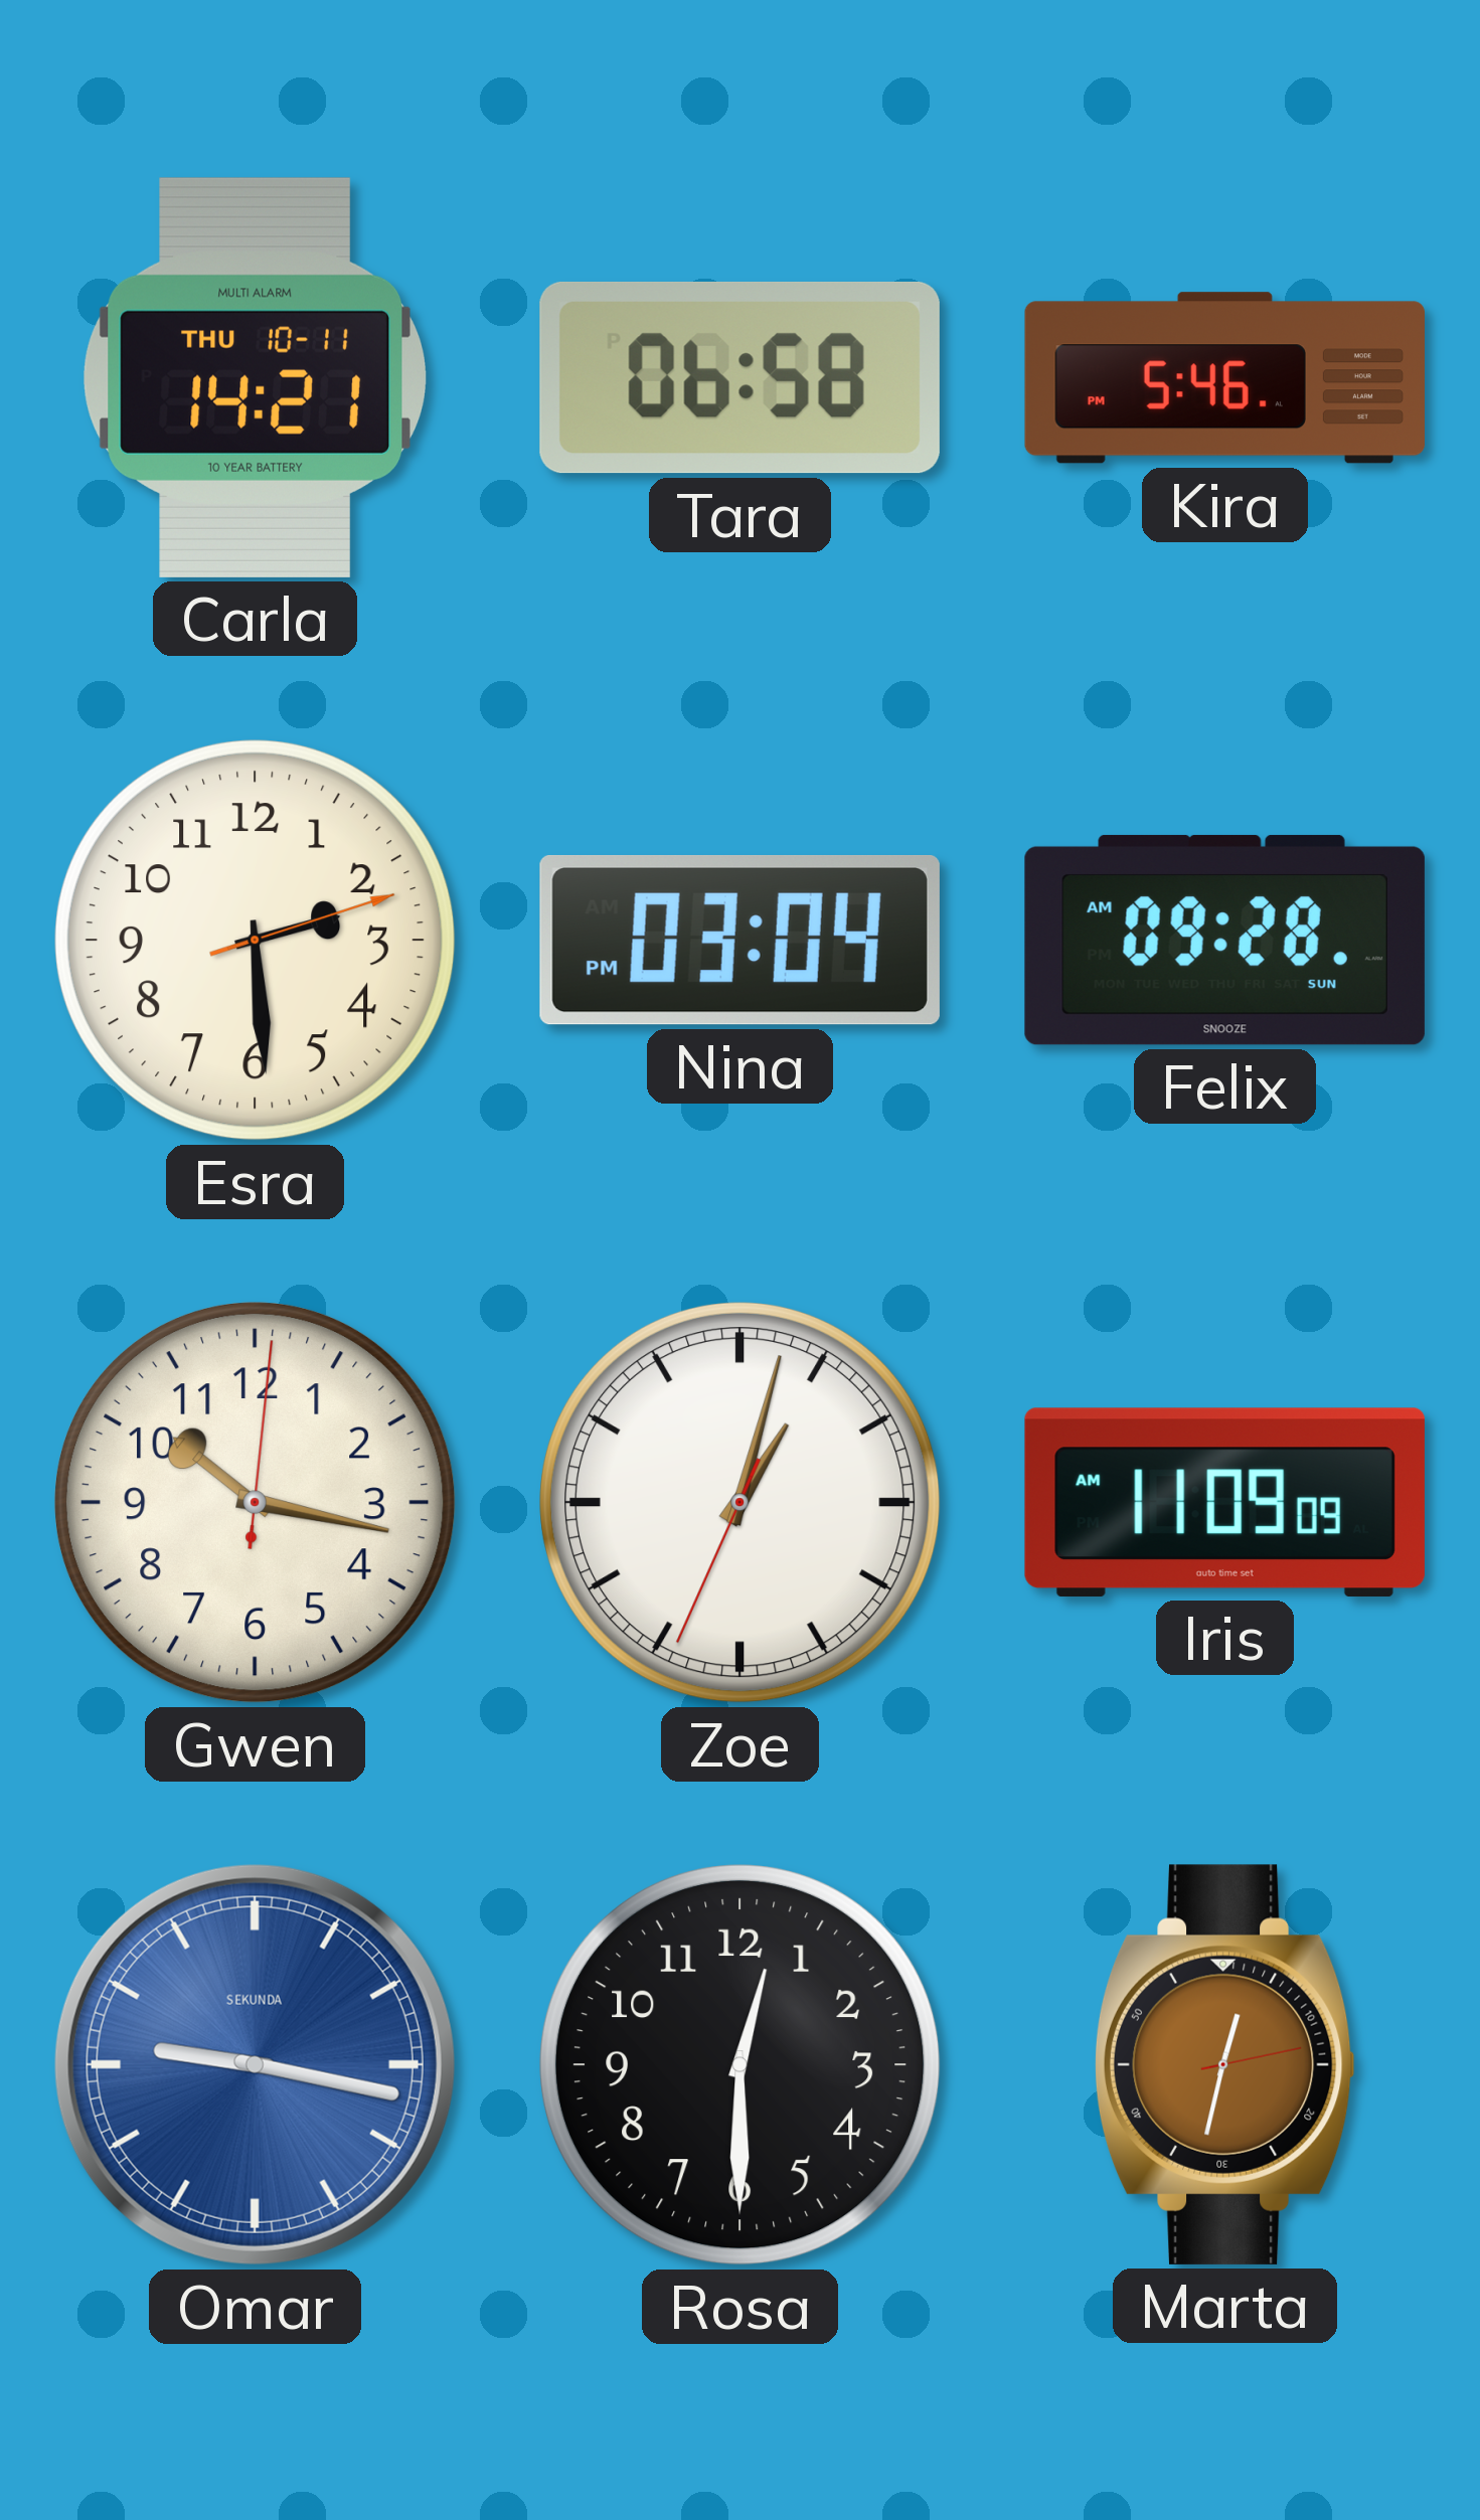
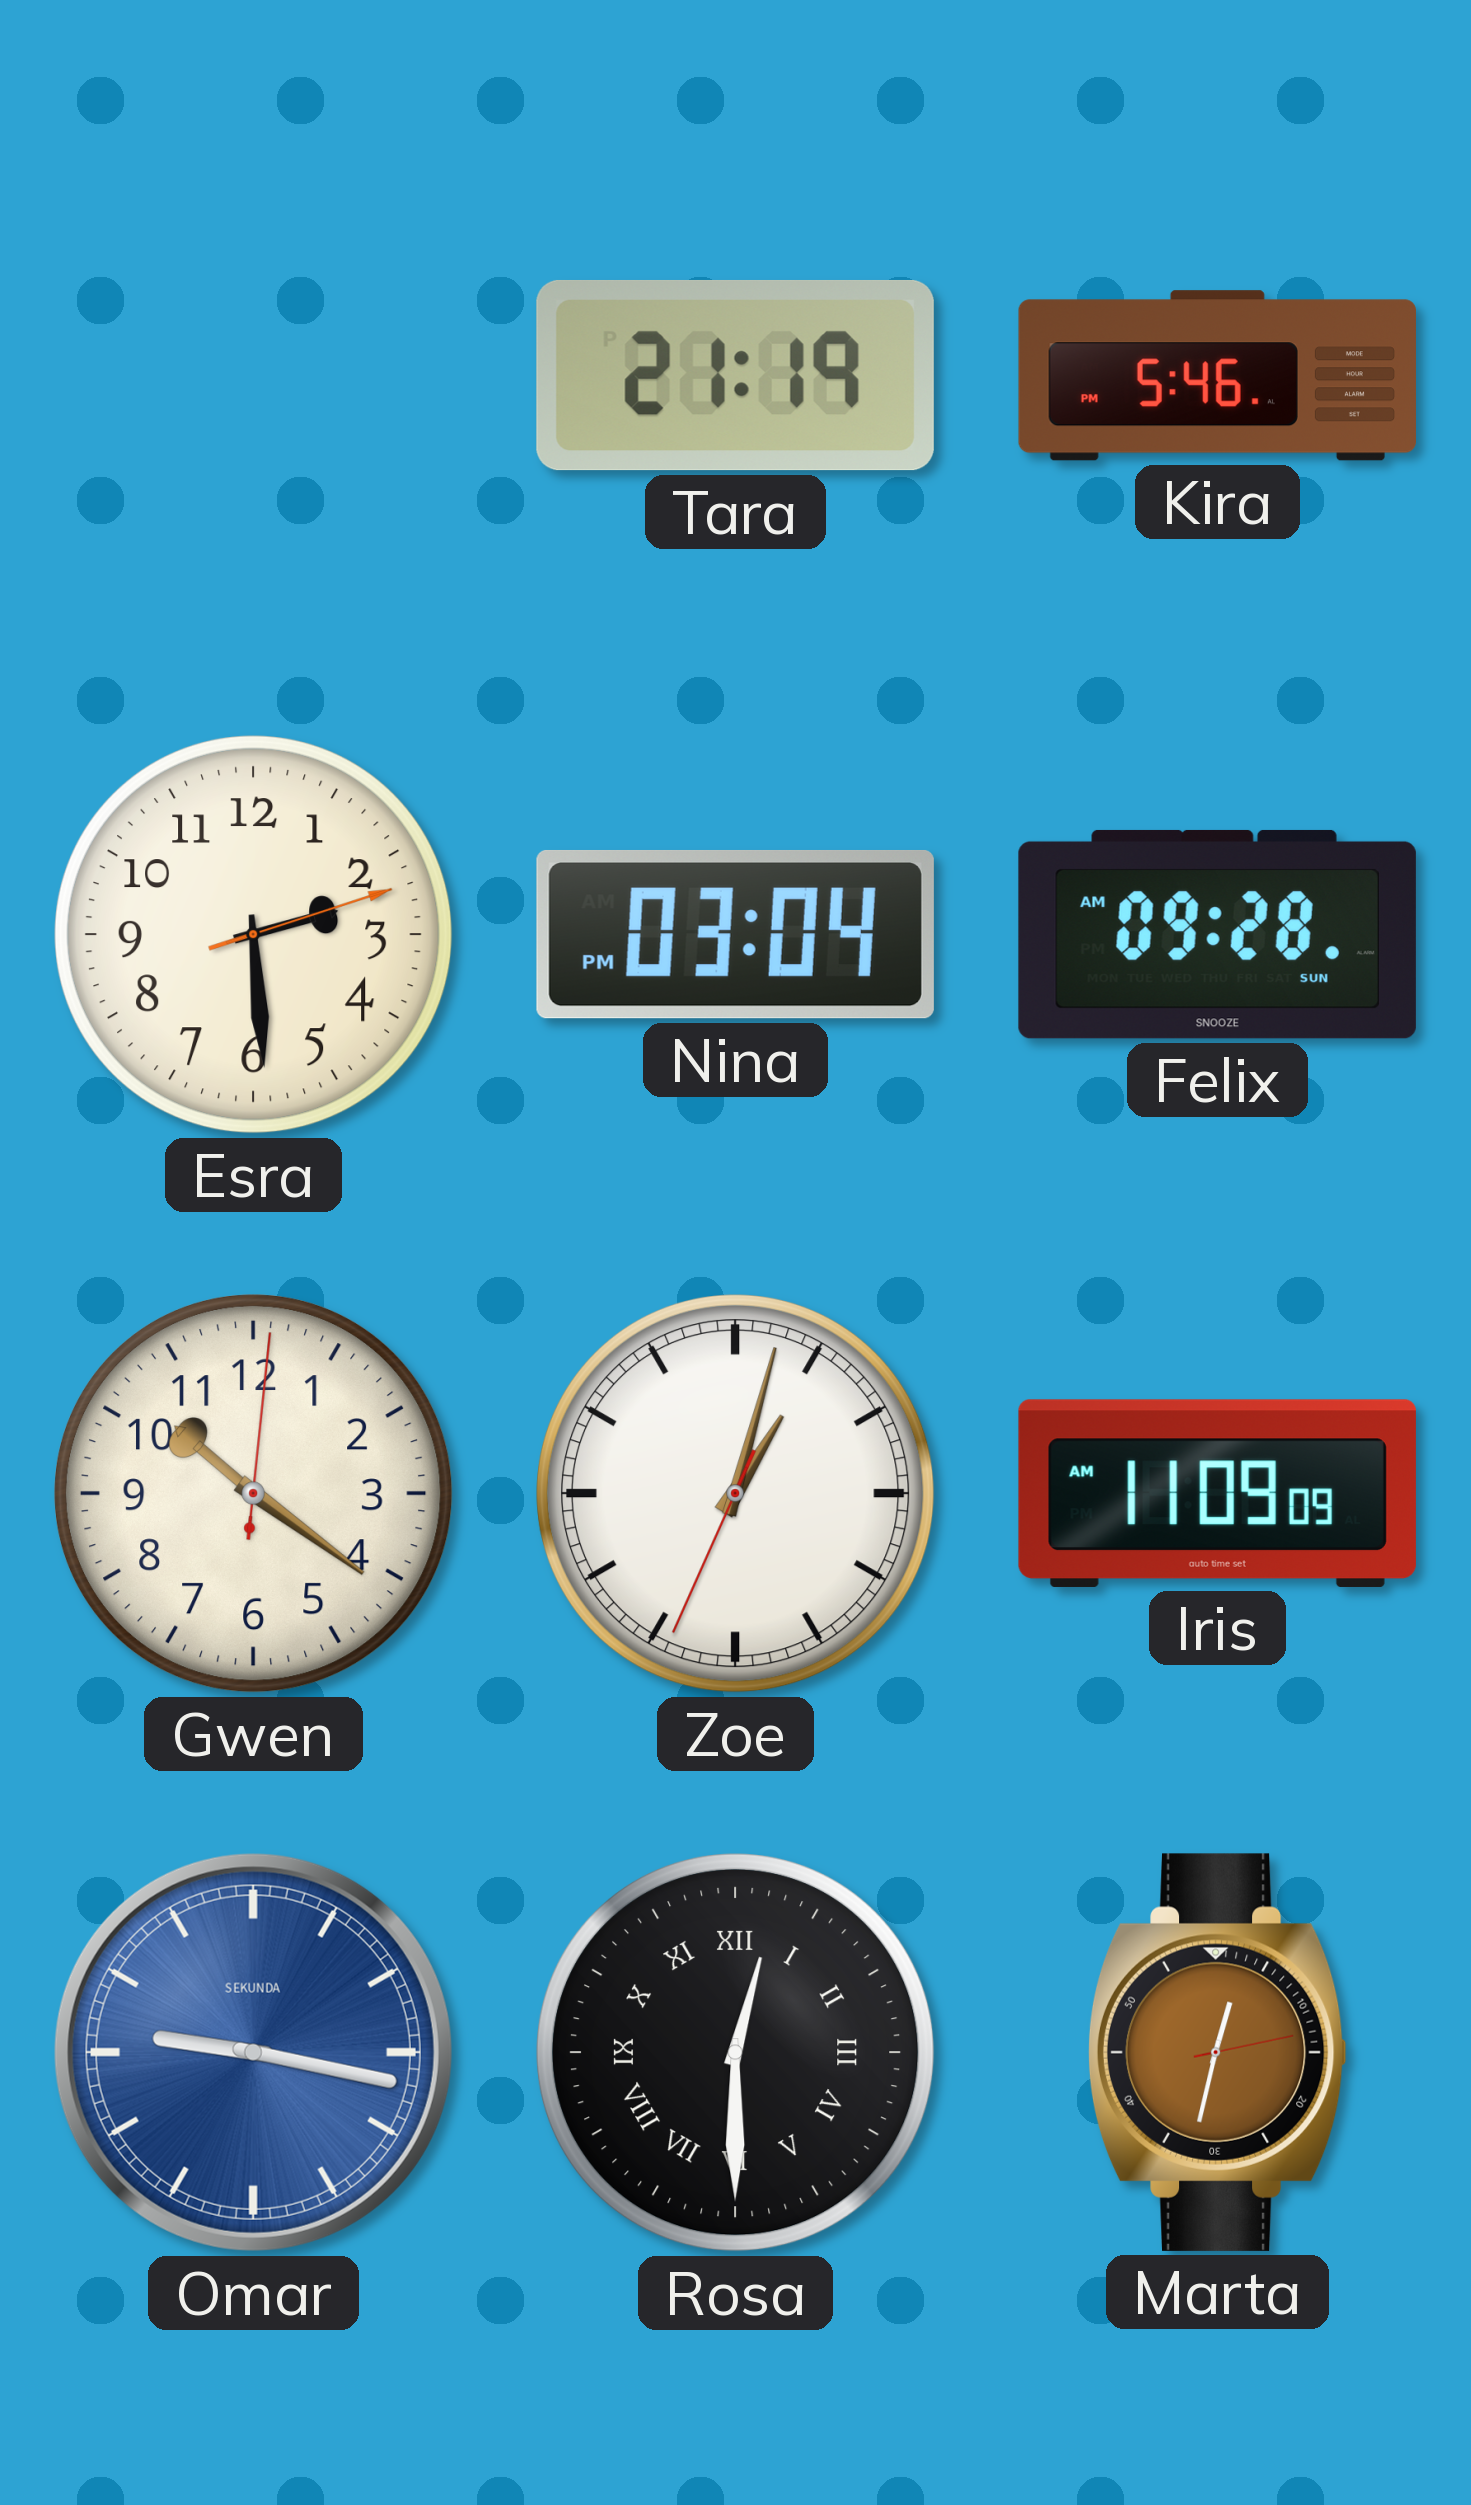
Carla: 14:21 -> none
Tara: 06:58 -> 21:19
Gwen: 10:17 -> 10:21
Rosa numerals: Arabic -> Roman
